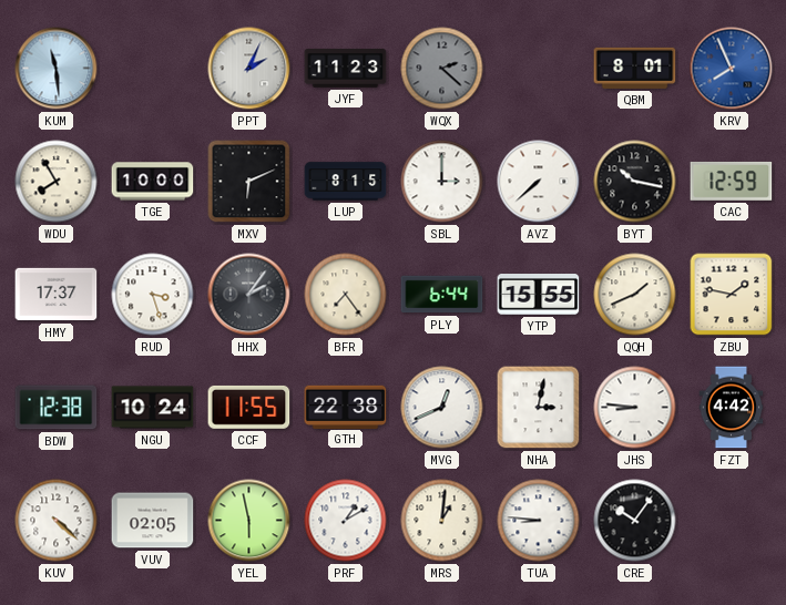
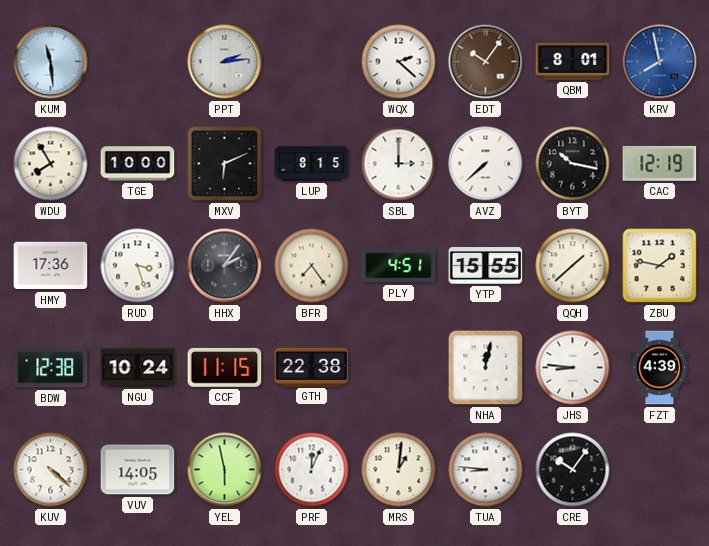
PPT: 2:04 -> 2:14
JYF: 11:23 -> none
WQX dial: grey -> white
EDT: none -> 10:06
KRV: 7:56 -> 7:58
CAC: 12:59 -> 12:19
HMY: 17:37 -> 17:36
PLY: 6:44 -> 4:51
QQH: 1:41 -> 1:38
CCF: 11:55 -> 11:15
MVG: 12:41 -> none
NHA: 3:02 -> 12:02
FZT: 4:42 -> 4:39
VUV: 02:05 -> 14:05
PRF: 1:10 -> 12:04
